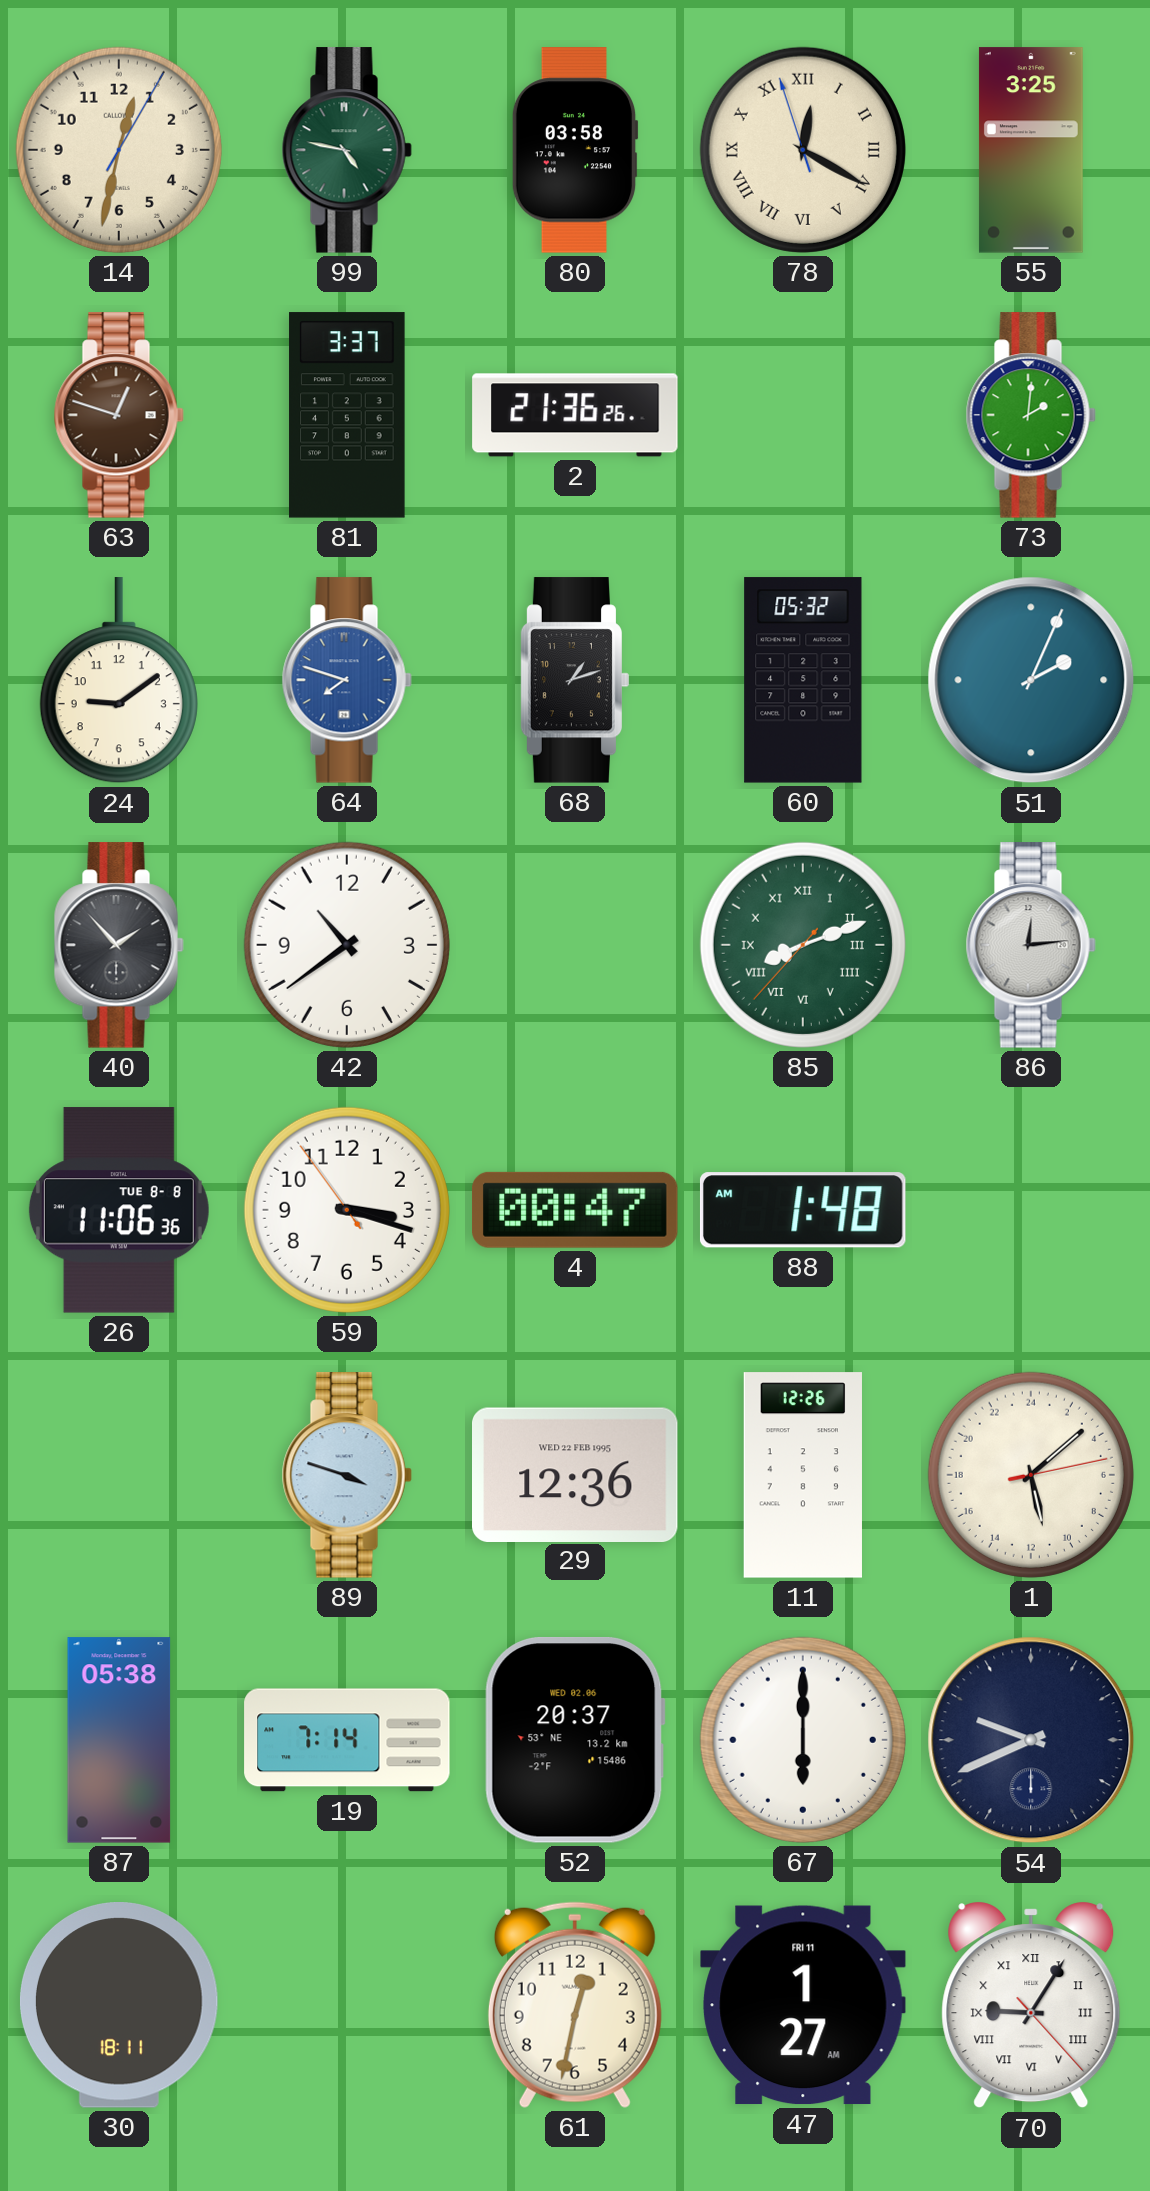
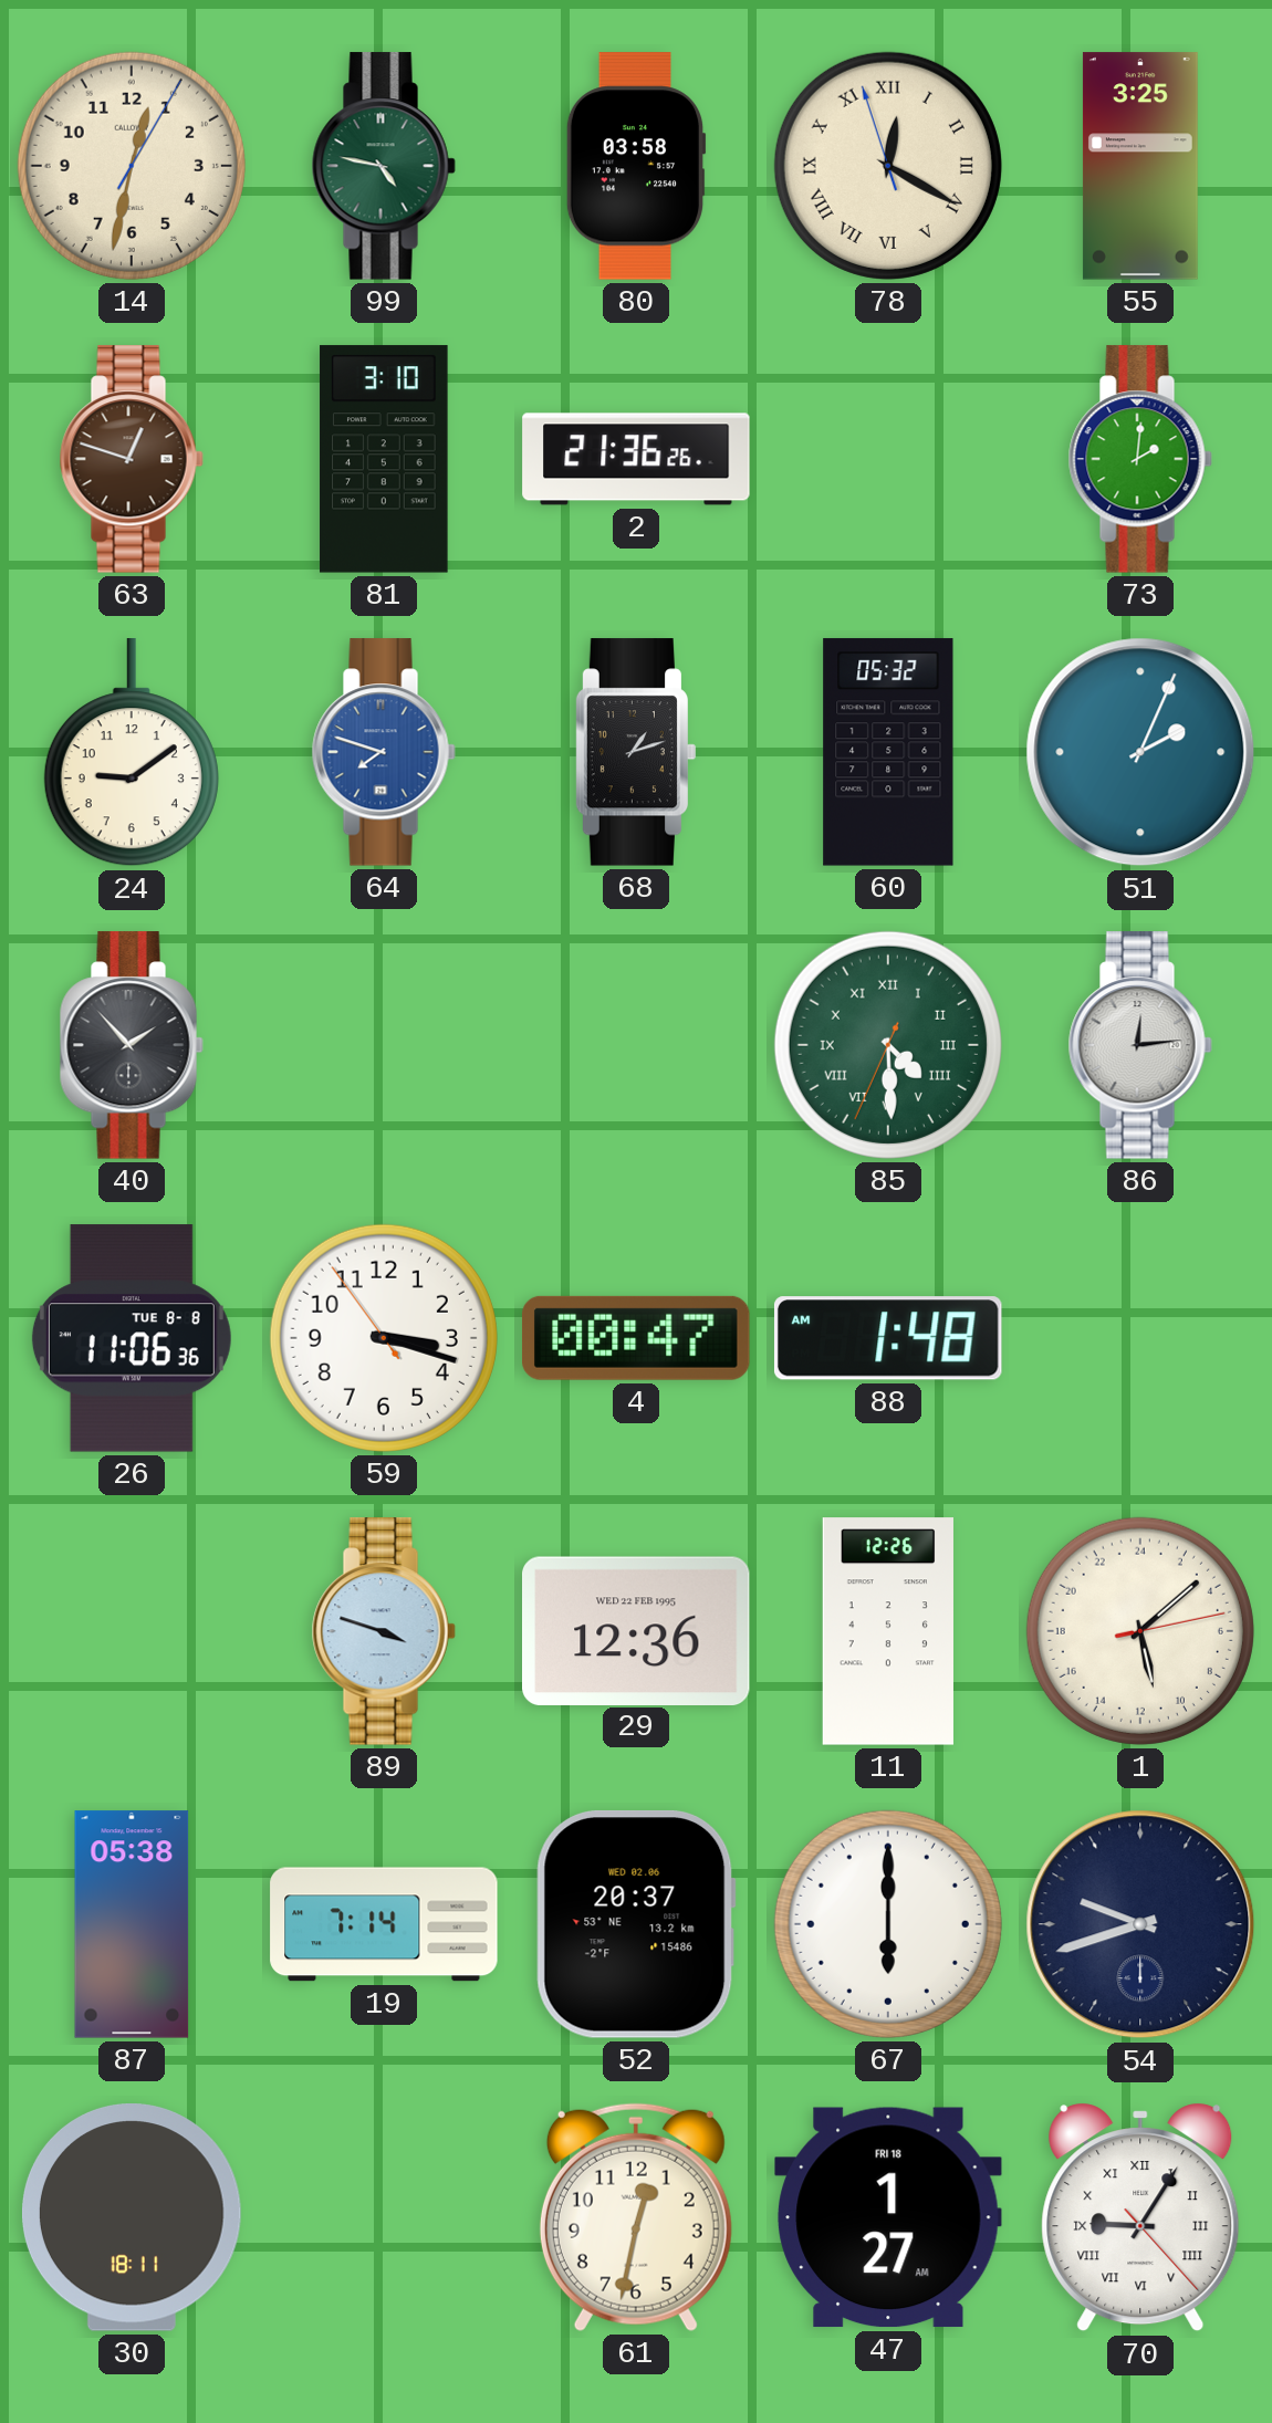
81: 3:37 -> 3:10
42: 10:39 -> none
85: 8:11 -> 4:29
54: 9:41 -> 9:42
47 date: FRI 11 -> FRI 18
